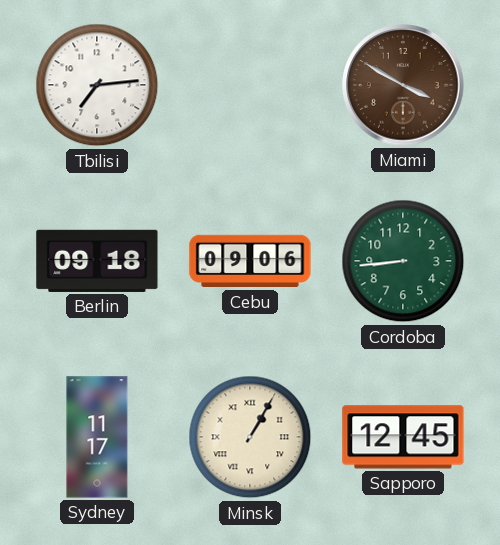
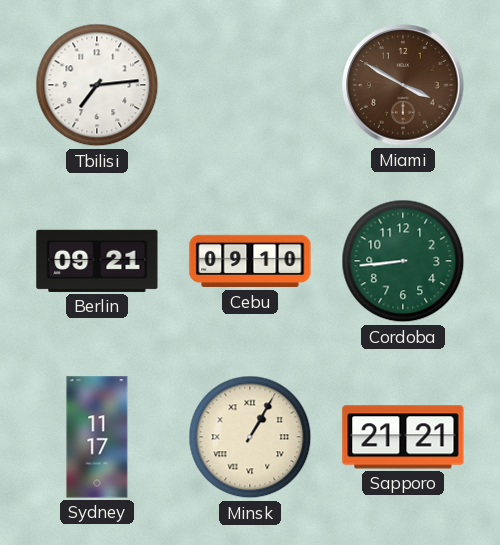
Berlin: 09:18 -> 09:21
Cebu: 09:06 -> 09:10
Sapporo: 12:45 -> 21:21
